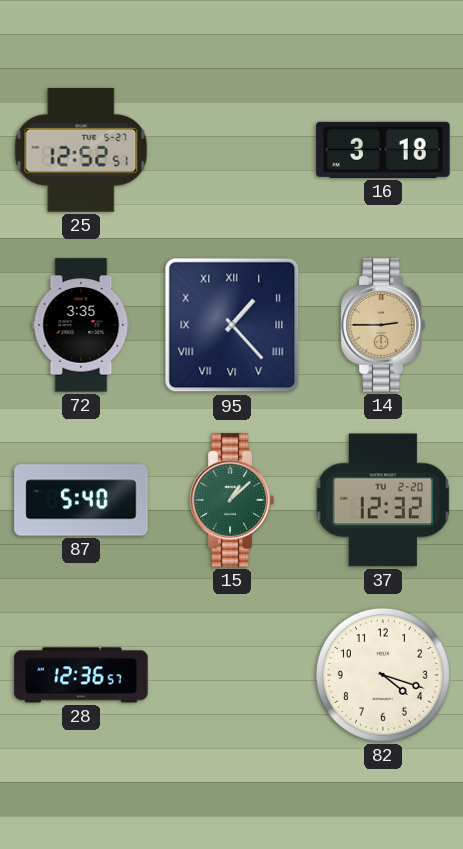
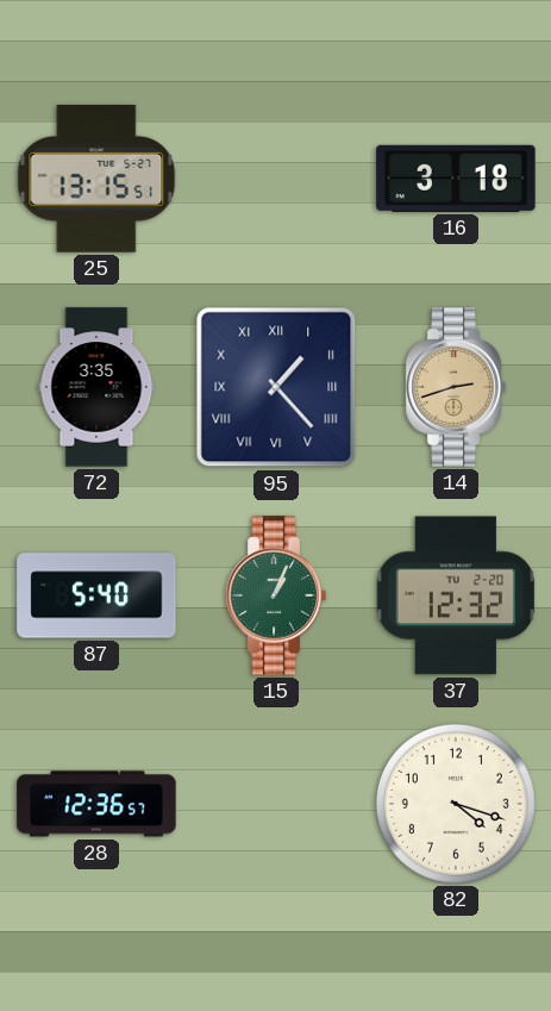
25: 12:52 -> 13:15
14: 2:45 -> 2:42
15: 1:08 -> 1:04
